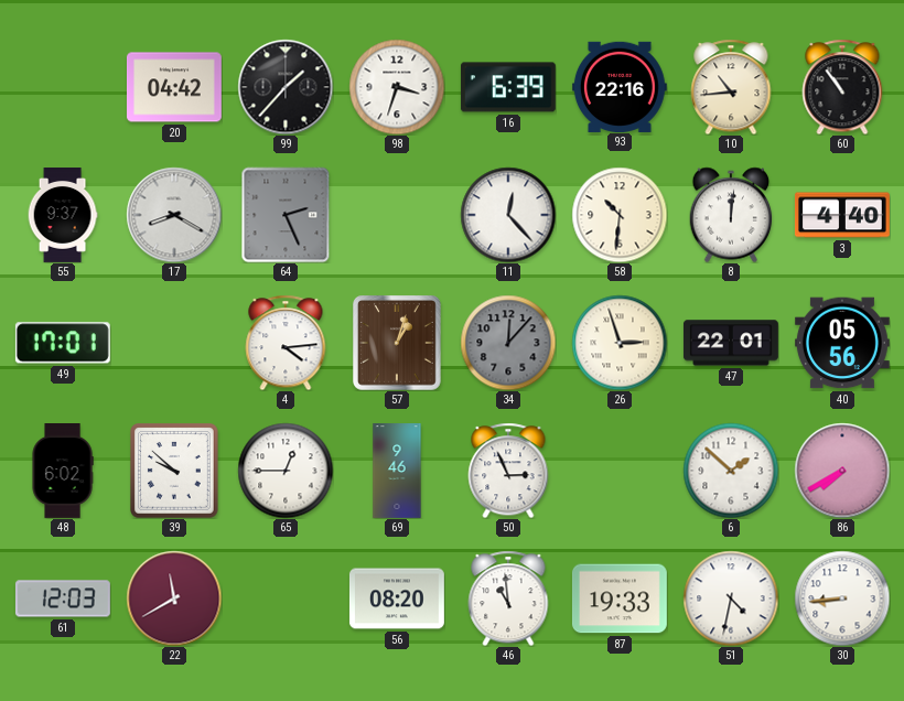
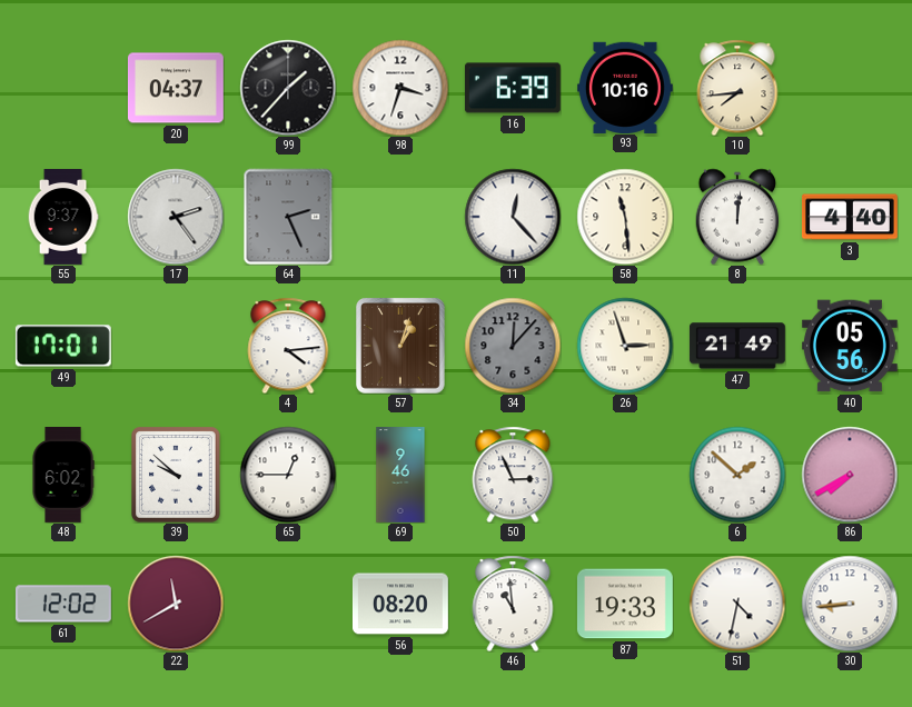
20: 04:42 -> 04:37
93: 22:16 -> 10:16
10: 10:44 -> 7:44
60: 10:54 -> none
17: 8:20 -> 2:24
58: 10:31 -> 11:29
47: 22:01 -> 21:49
61: 12:03 -> 12:02
